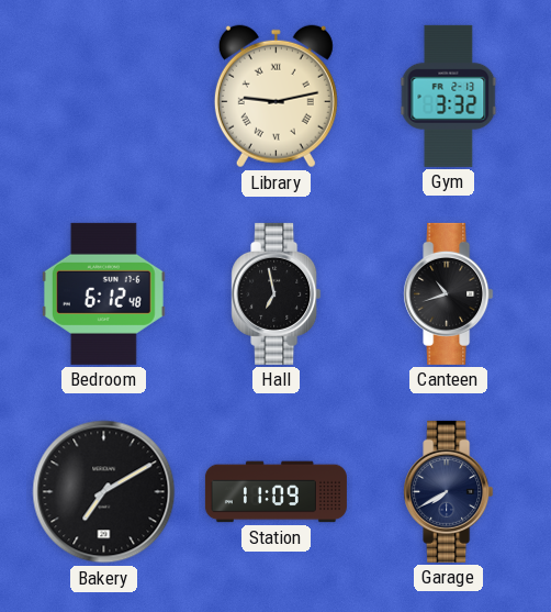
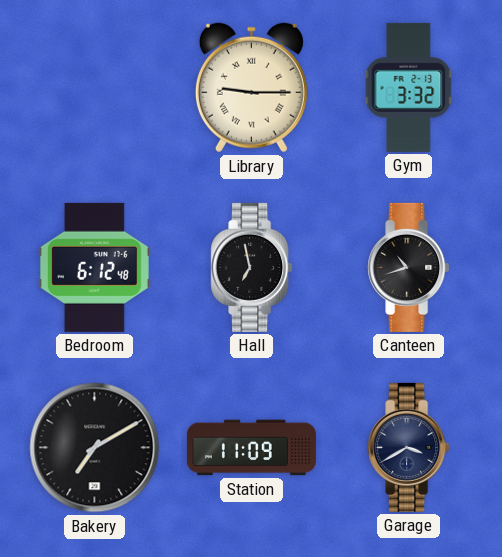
Library: 9:13 -> 9:15
Garage: 7:40 -> 3:40
